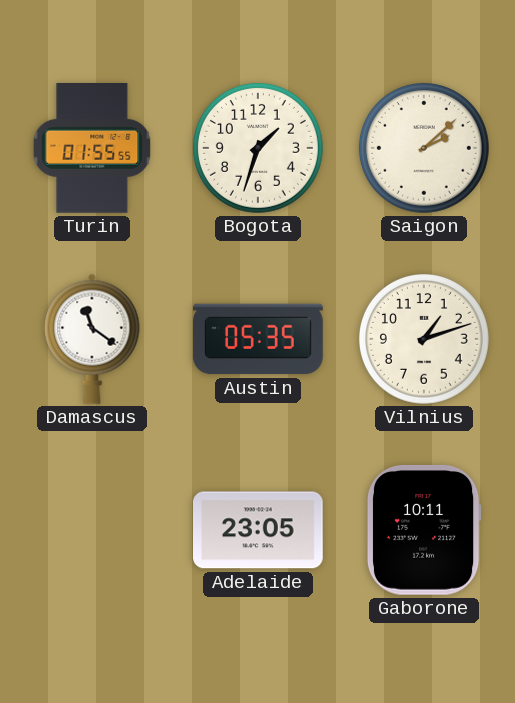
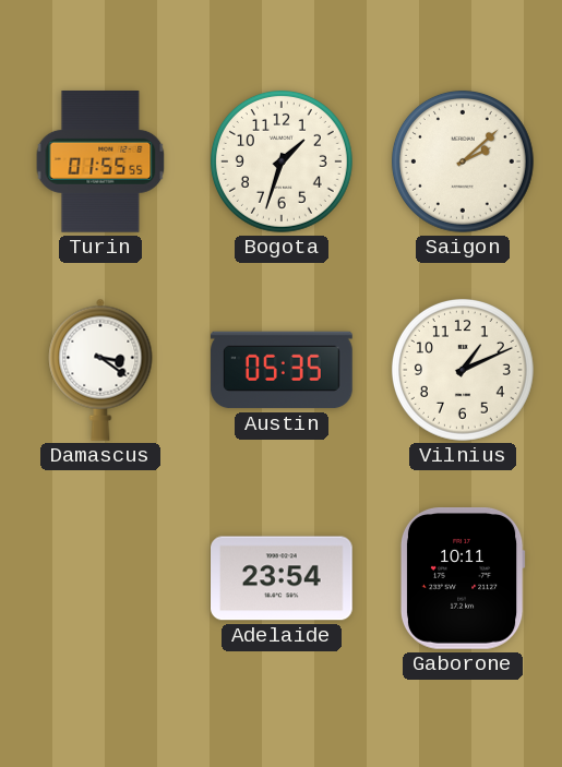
Damascus: 11:21 -> 3:21
Vilnius: 1:12 -> 1:11
Adelaide: 23:05 -> 23:54
